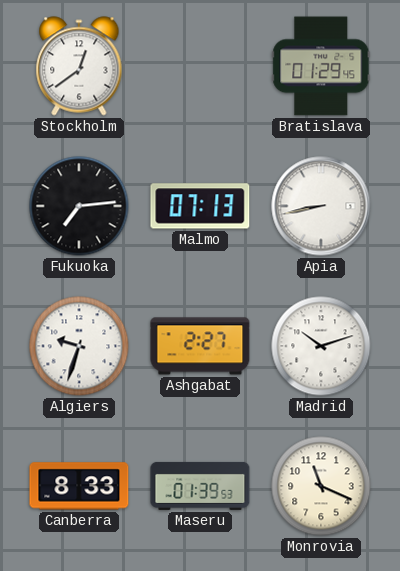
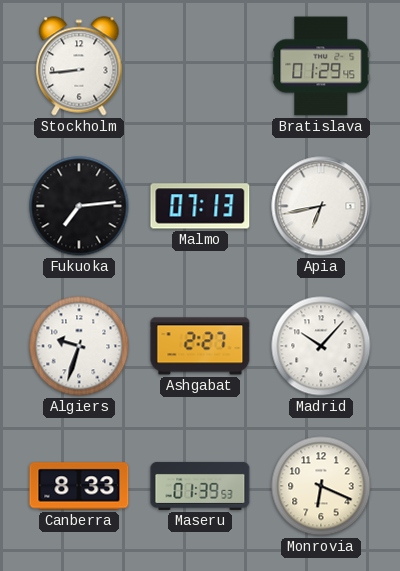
Stockholm: 12:39 -> 8:44
Apia: 8:43 -> 6:43
Madrid: 10:12 -> 10:07
Monrovia: 11:19 -> 6:19
